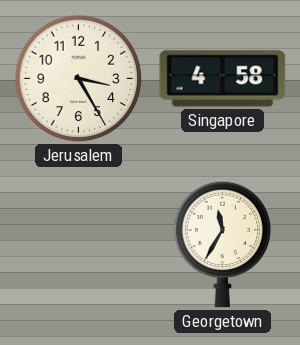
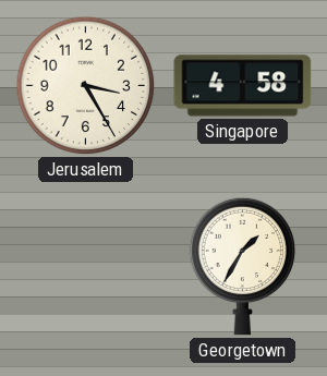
Georgetown: 11:35 -> 1:35
